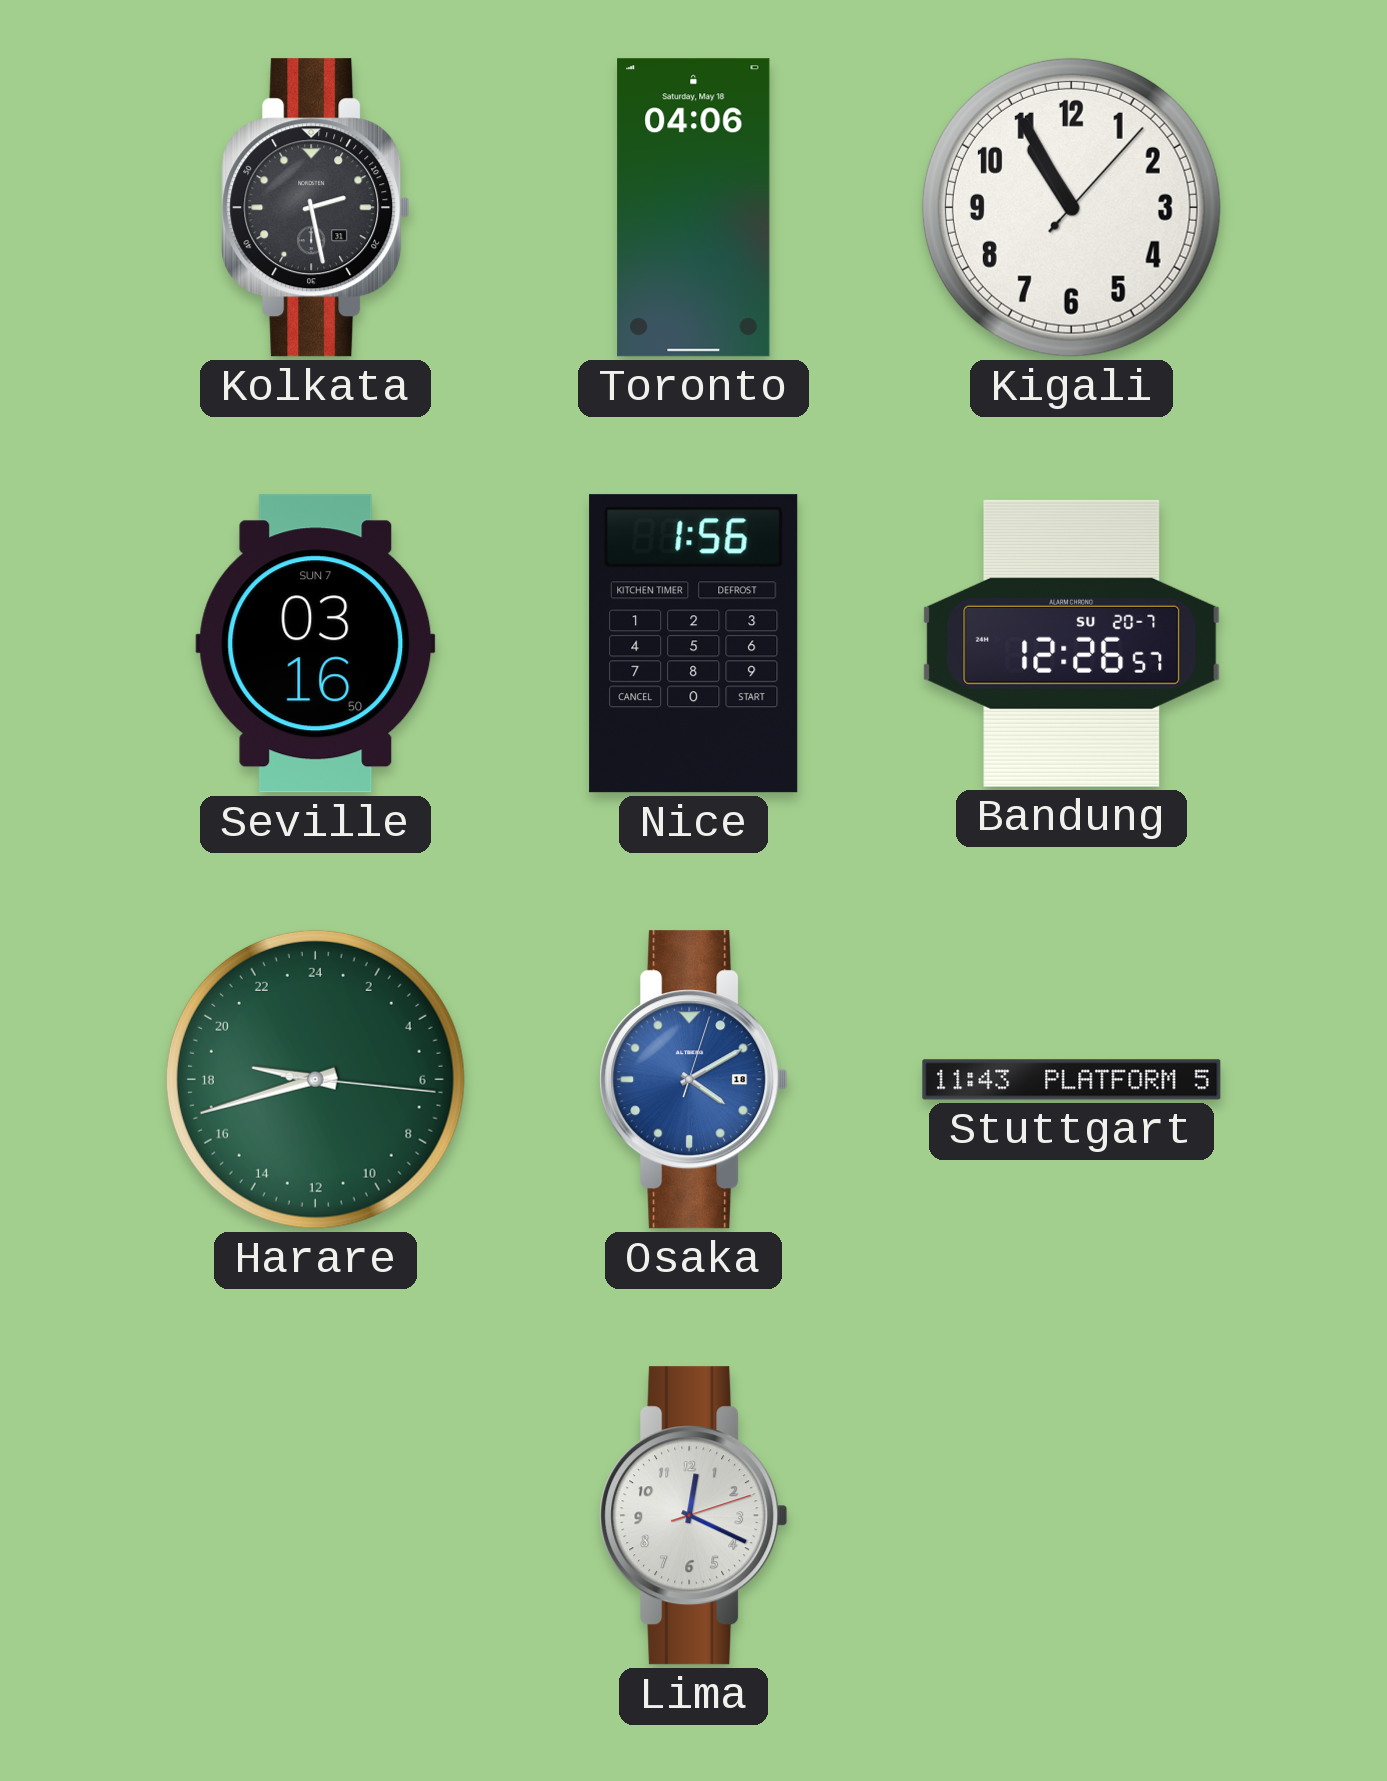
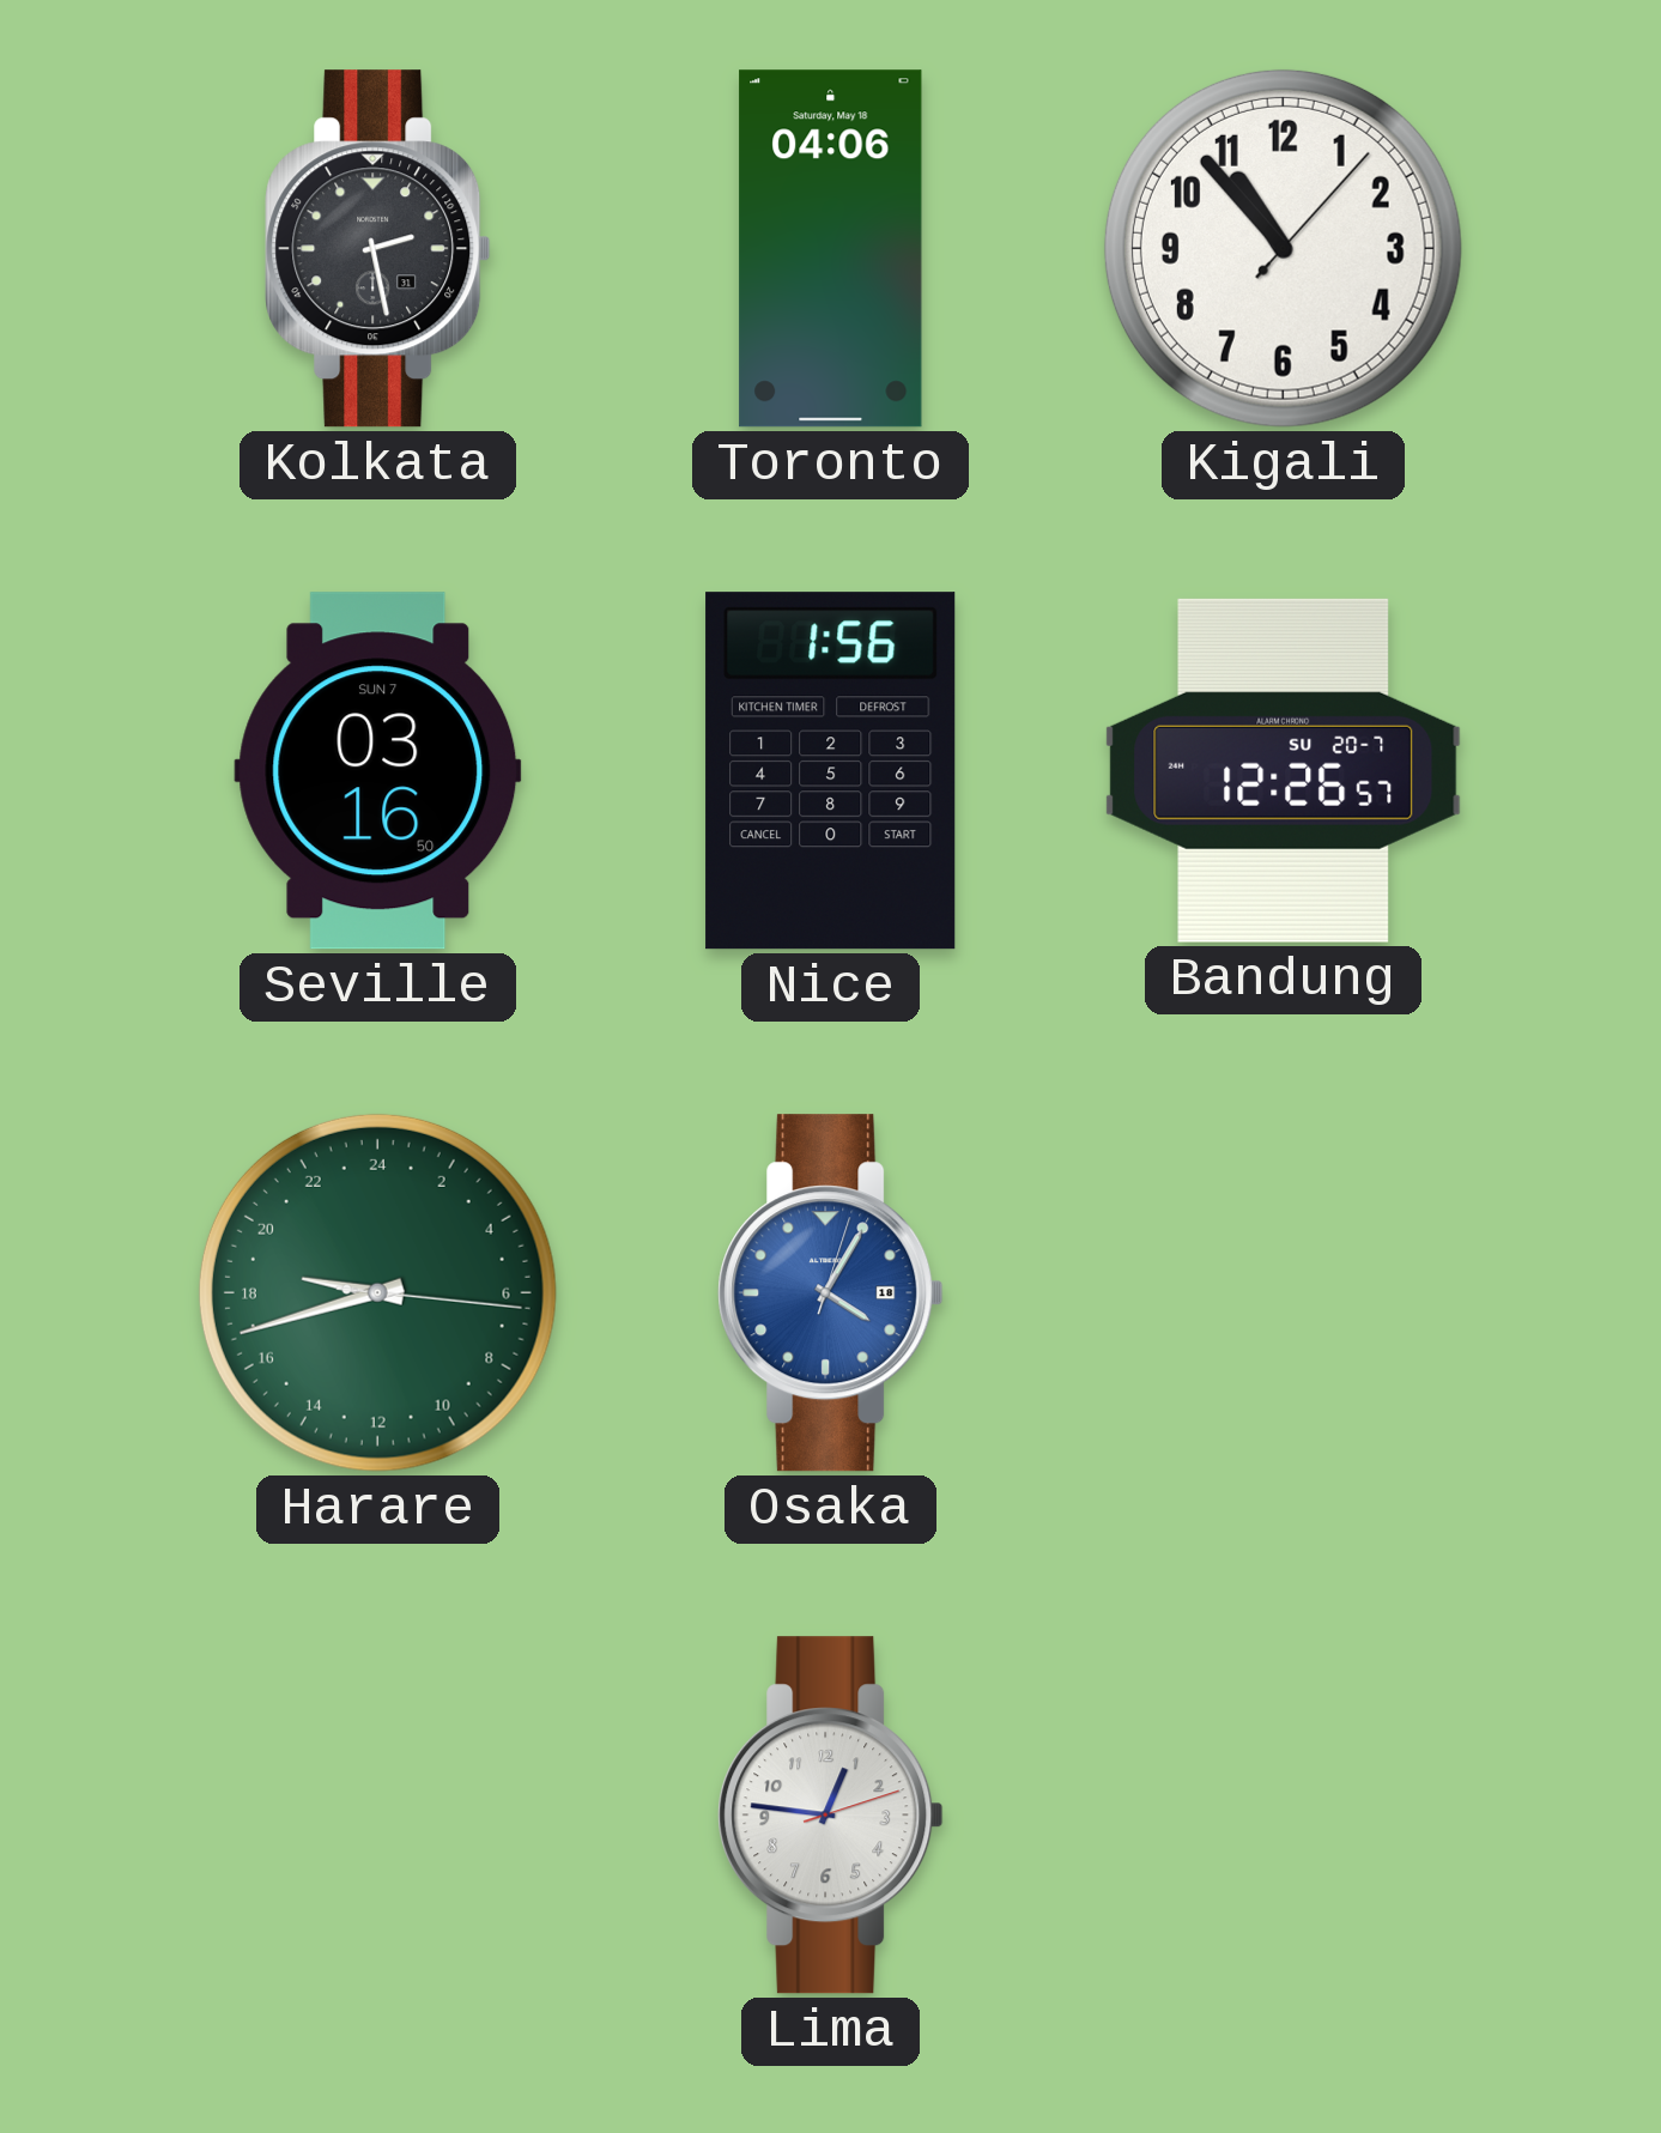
Kigali: 10:55 -> 10:53
Osaka: 4:10 -> 4:05
Stuttgart: 11:43 -> none
Lima: 12:19 -> 12:46
